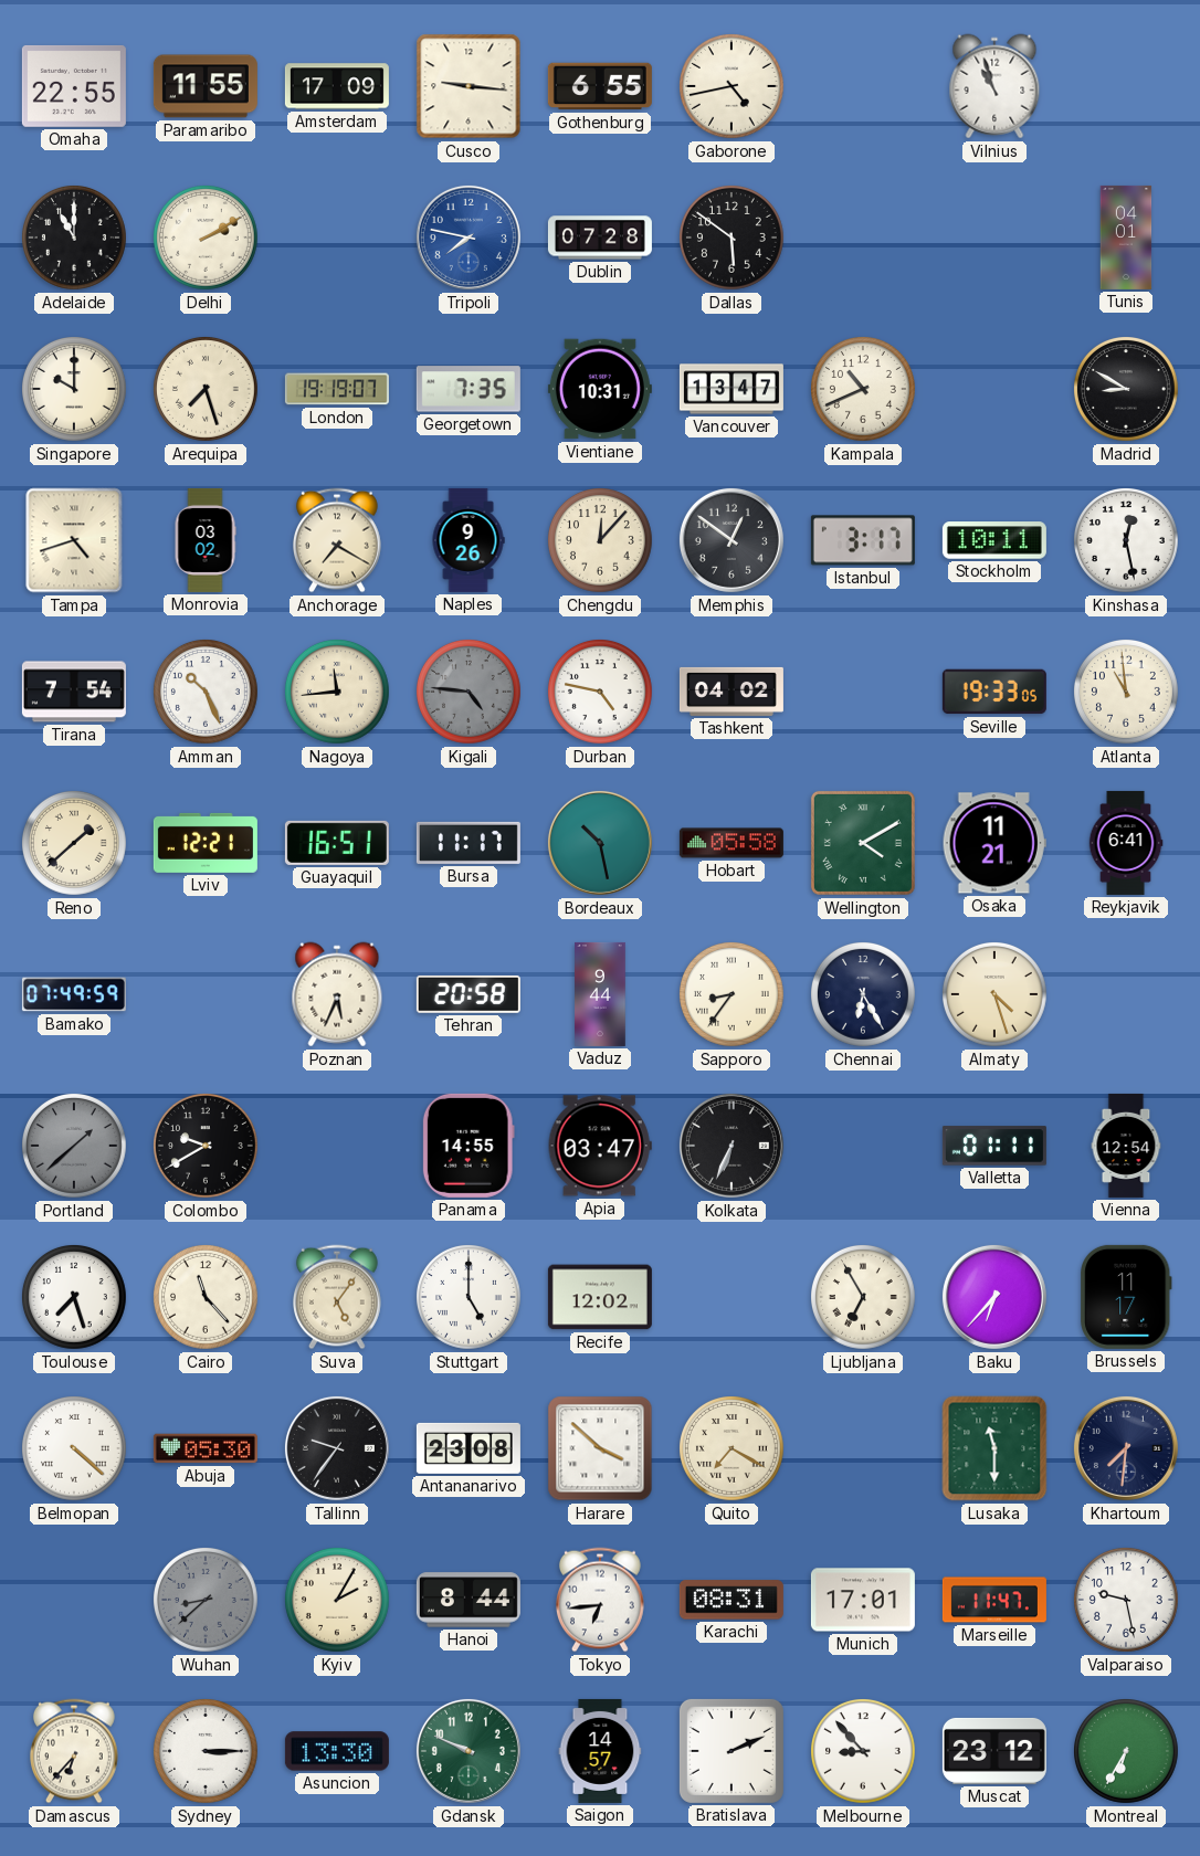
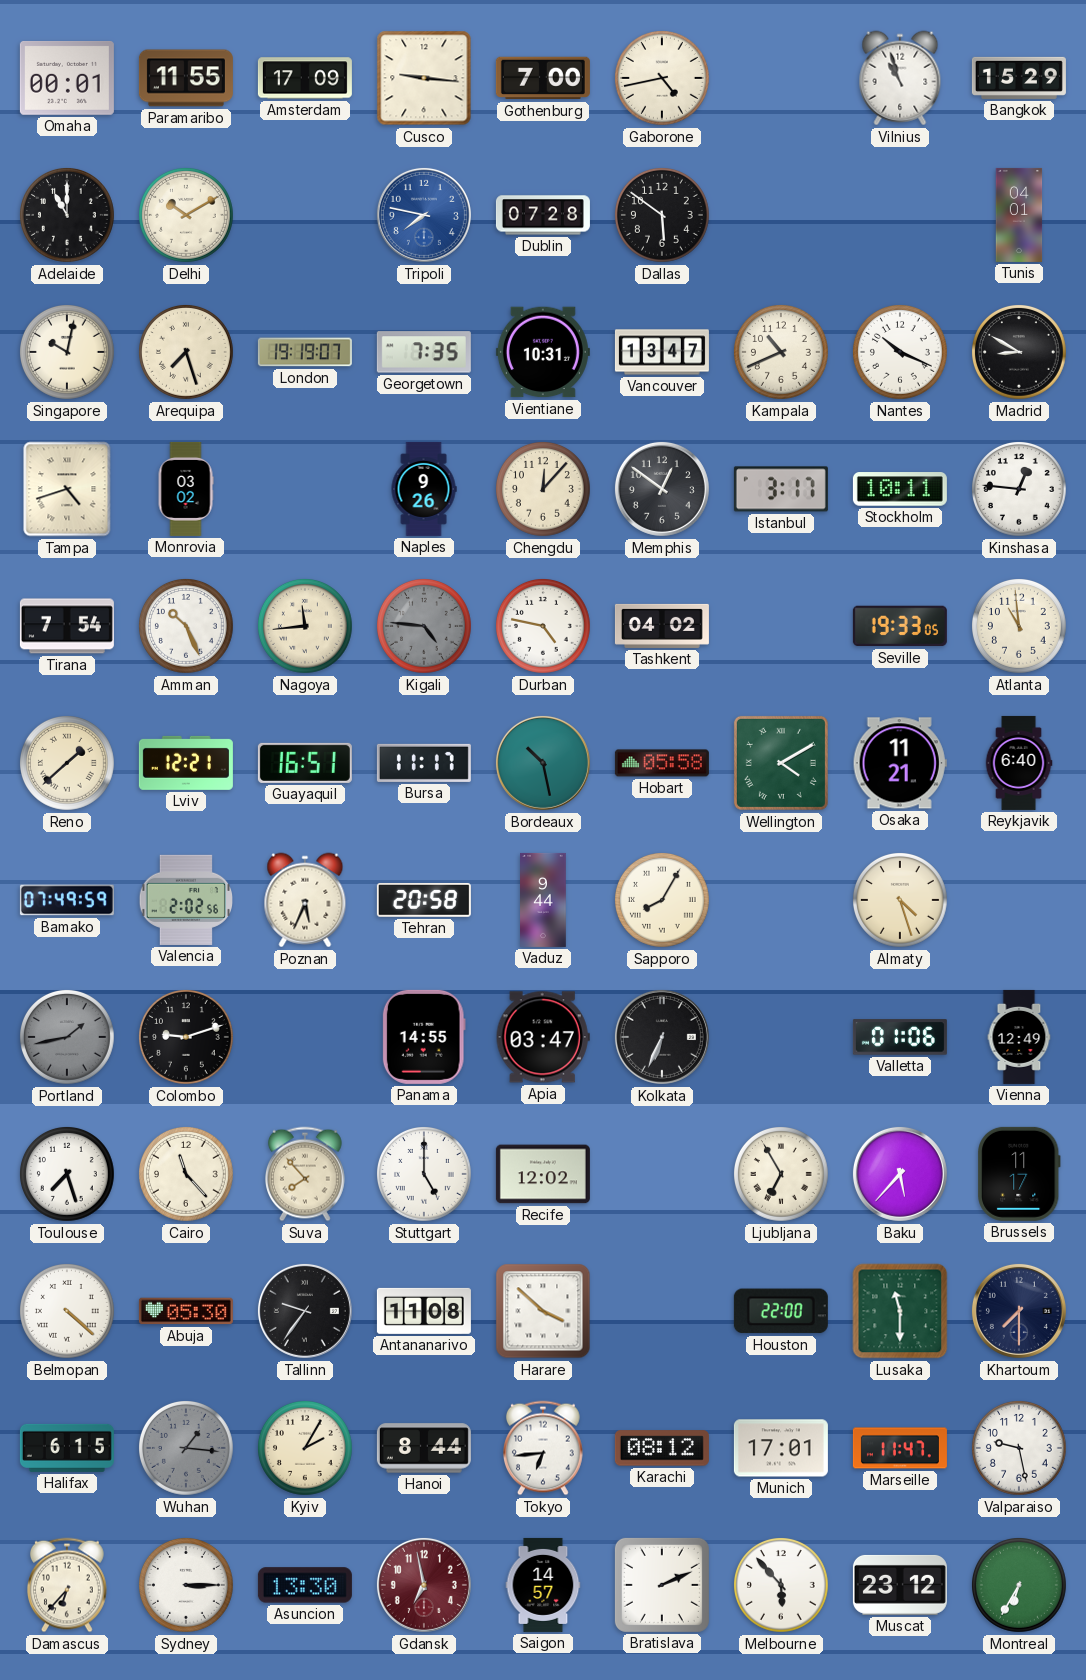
Omaha: 22:55 -> 00:01
Gothenburg: 6:55 -> 7:00
Bangkok: none -> 15:29
Delhi: 2:10 -> 10:10
Singapore: 10:00 -> 10:02
Nantes: none -> 10:19
Anchorage: 7:20 -> none
Kinshasa: 12:28 -> 12:46
Reykjavik: 6:41 -> 6:40
Valencia: none -> 2:02
Sapporo: 8:36 -> 8:05
Chennai: 6:25 -> none
Portland: 1:38 -> 1:43
Colombo: 9:40 -> 9:12
Valletta: 01:11 -> 01:06
Vienna: 12:54 -> 12:49
Suva: 5:06 -> 7:53
Baku: 6:37 -> 5:37
Antananarivo: 23:08 -> 11:08
Quito: 7:20 -> none
Houston: none -> 22:00
Khartoum: 7:31 -> 7:30
Halifax: none -> 6:15
Wuhan: 8:38 -> 1:16
Karachi: 08:31 -> 08:12
Gdansk: 9:49 -> 6:58
Gdansk dial: green -> burgundy
Melbourne: 8:53 -> 5:53
